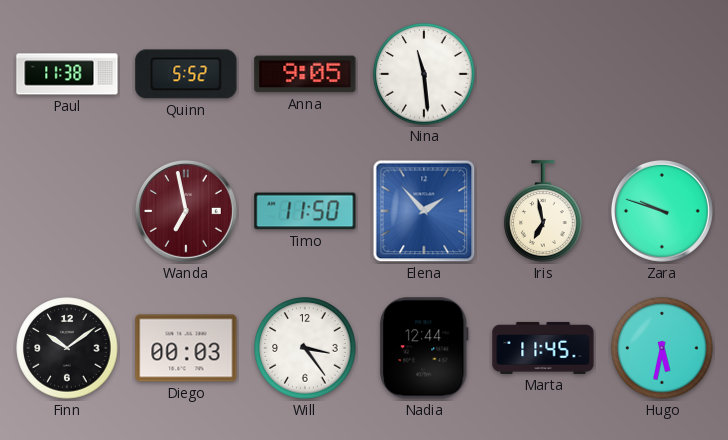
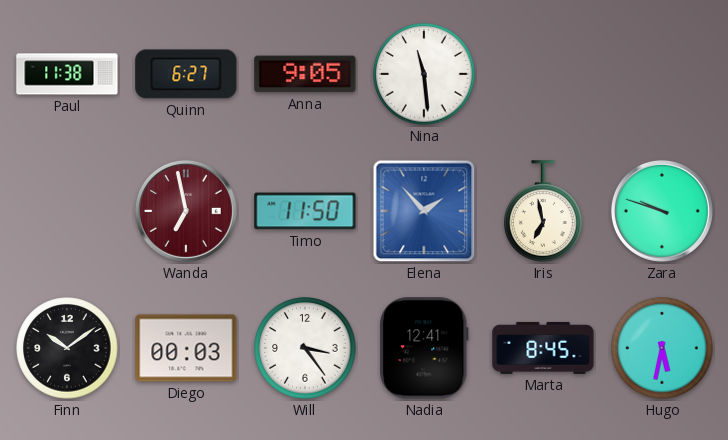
Quinn: 5:52 -> 6:27
Nadia: 12:44 -> 12:41
Marta: 11:45 -> 8:45
